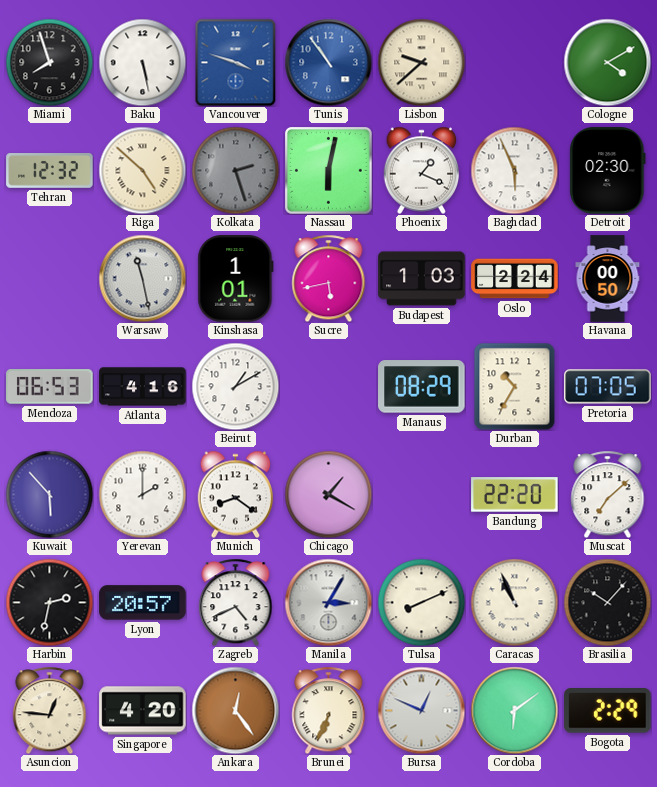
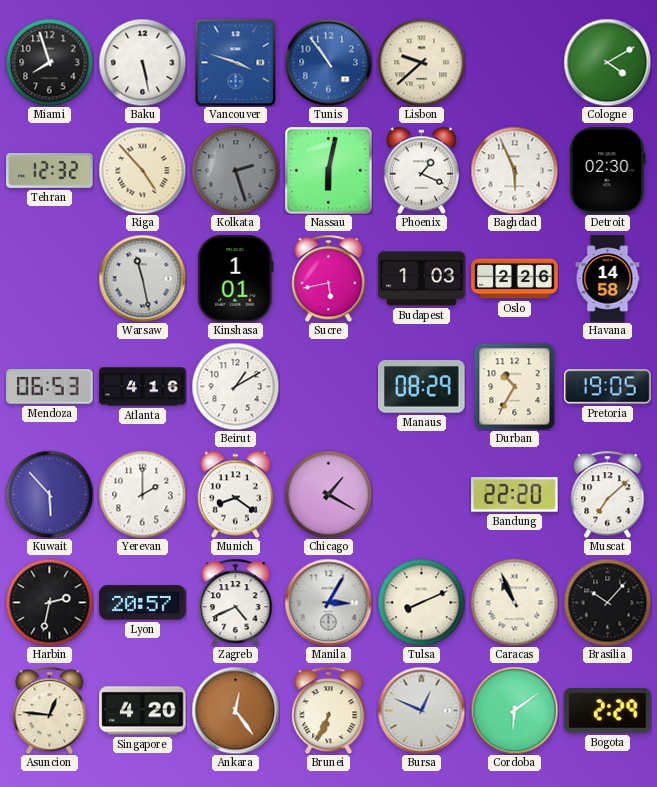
Riga: 4:52 -> 4:53
Oslo: 2:24 -> 2:26
Havana: 00:50 -> 14:58
Pretoria: 07:05 -> 19:05
